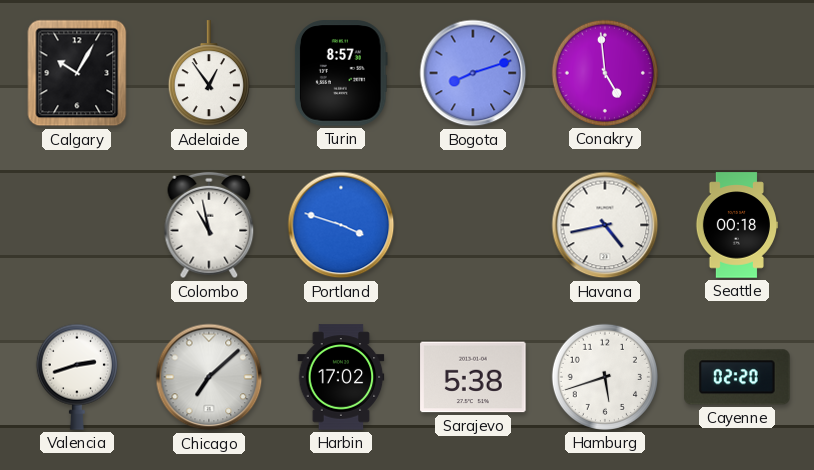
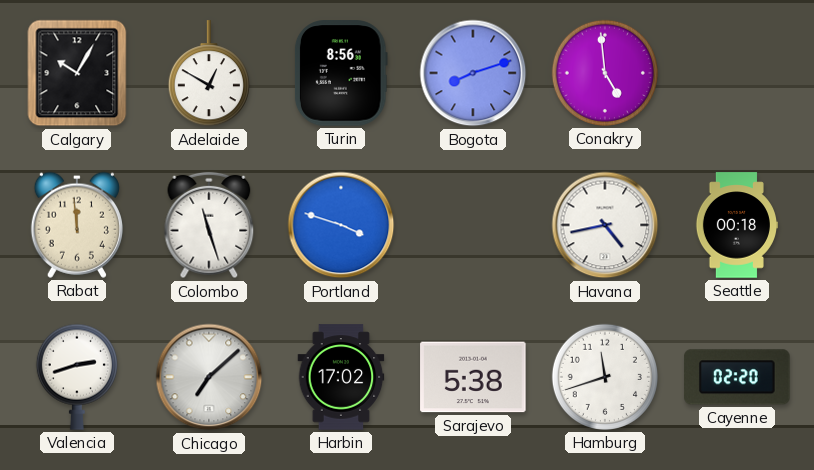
Adelaide: 12:54 -> 12:50
Turin: 8:57 -> 8:56
Rabat: none -> 11:59
Colombo: 10:58 -> 11:27
Hamburg: 5:42 -> 11:42
